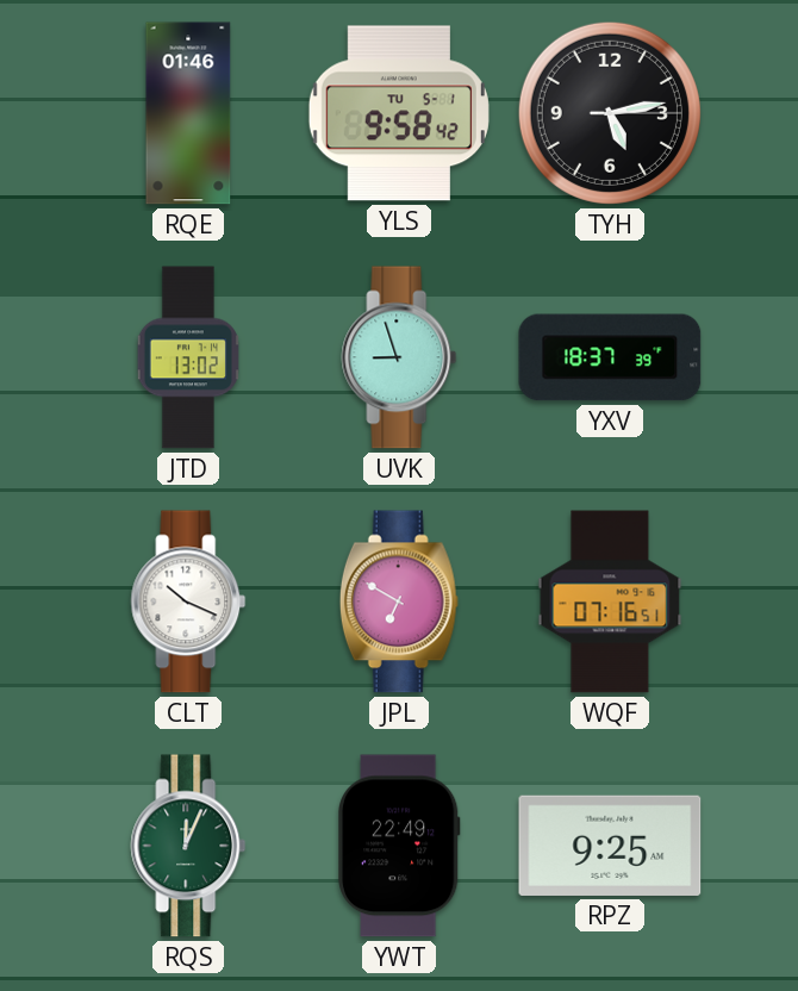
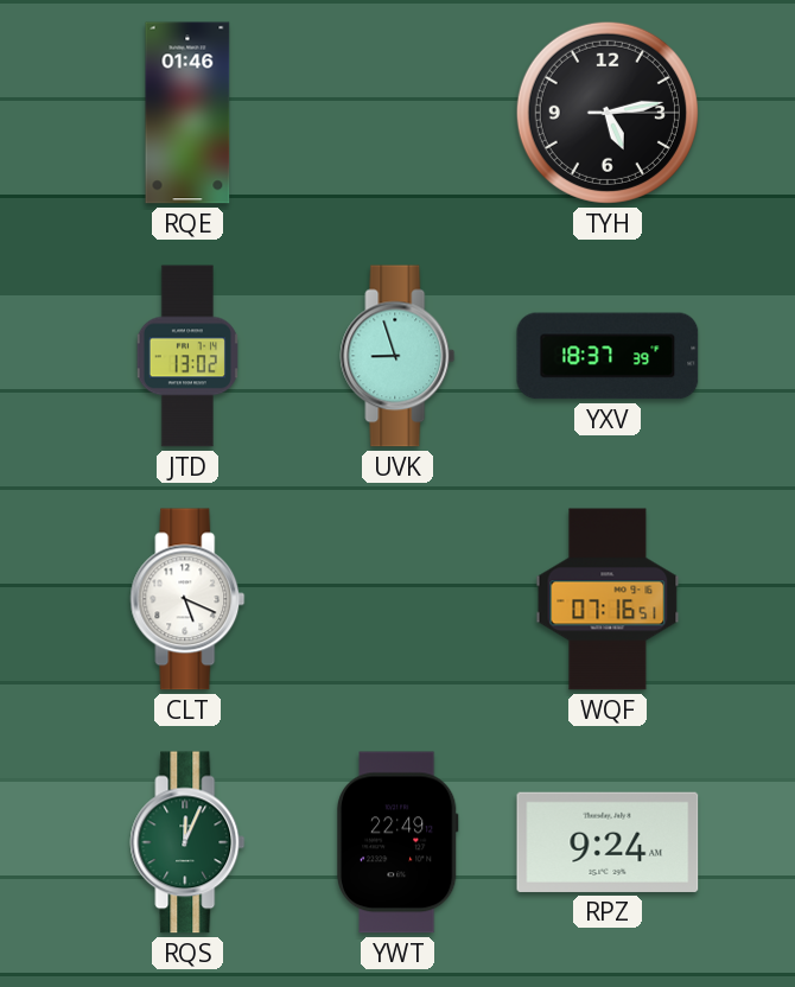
YLS: 9:58 -> none
CLT: 10:19 -> 5:19
JPL: 6:50 -> none
RPZ: 9:25 -> 9:24
